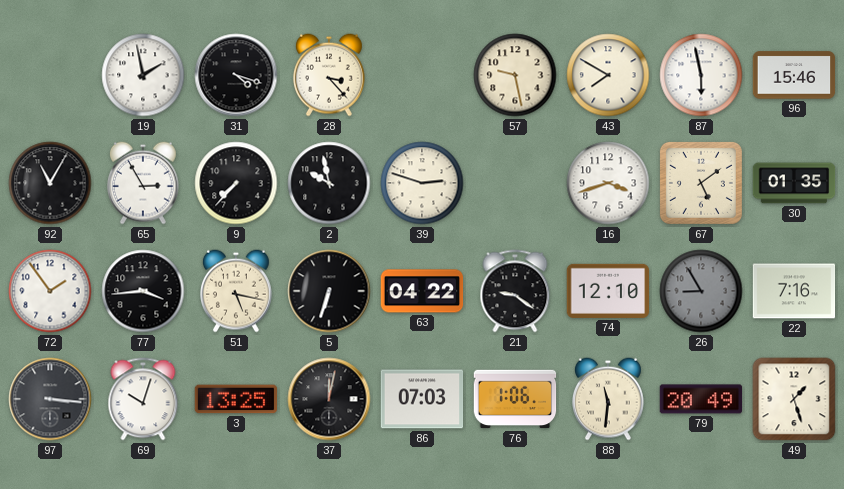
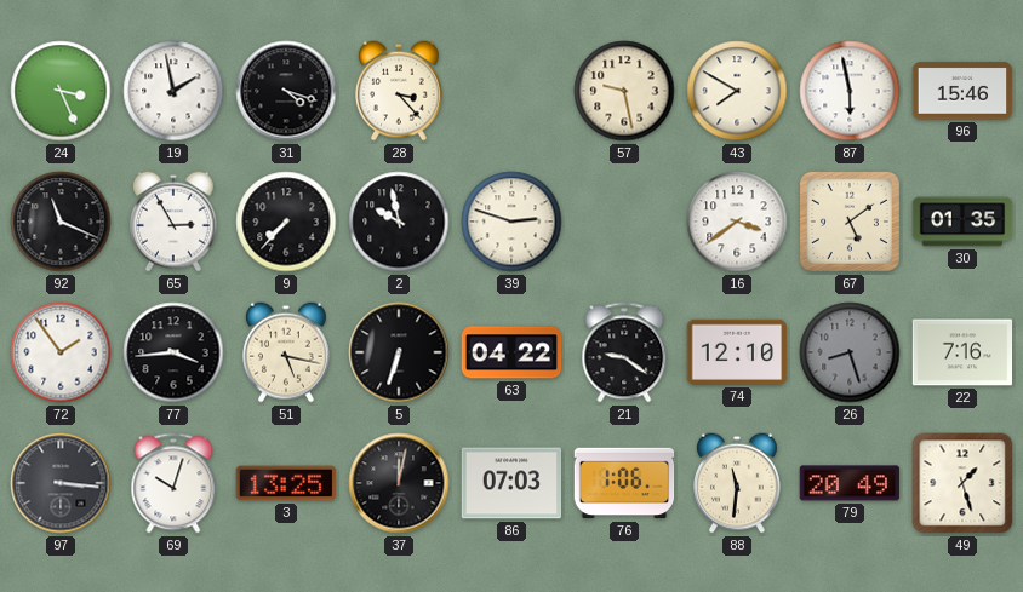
24: none -> 3:26
92: 11:05 -> 11:19
16: 3:42 -> 3:39
26: 8:55 -> 8:27
